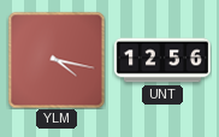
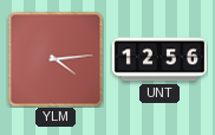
YLM: 4:17 -> 4:14
